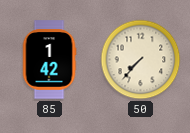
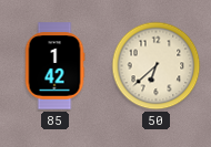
50: 7:37 -> 6:38
